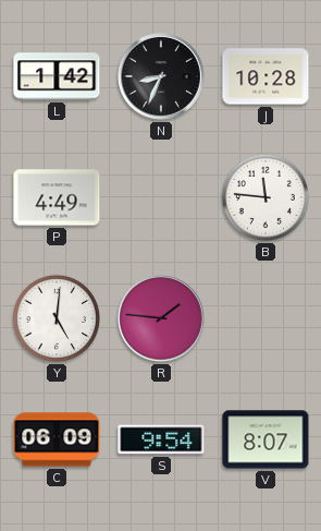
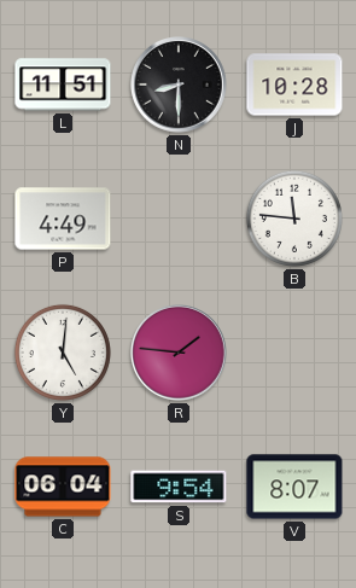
L: 1:42 -> 11:51
N: 8:34 -> 8:30
C: 06:09 -> 06:04
